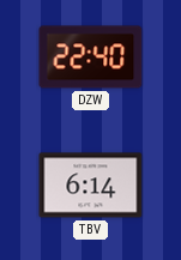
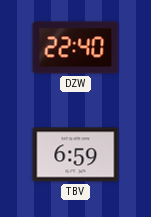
TBV: 6:14 -> 6:59
